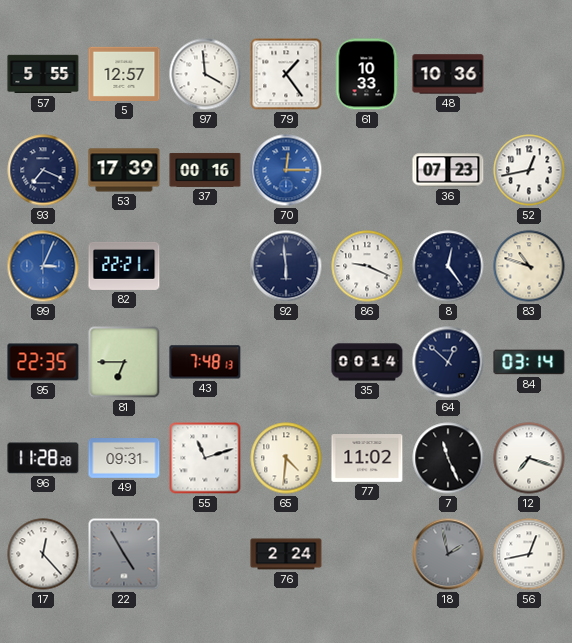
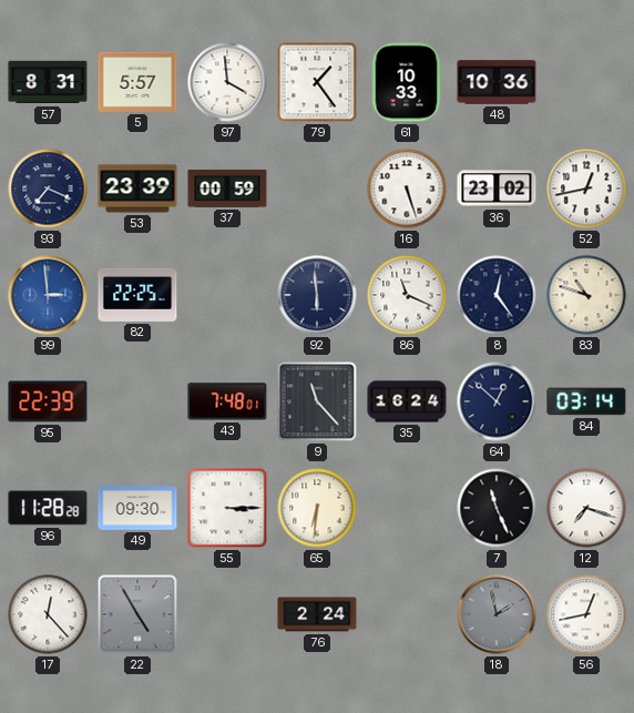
57: 5:55 -> 8:31
5: 12:57 -> 5:57
53: 17:39 -> 23:39
37: 00:16 -> 00:59
70: 12:15 -> none
16: none -> 5:27
36: 07:23 -> 23:02
99: 3:04 -> 2:59
82: 22:21 -> 22:25
86: 9:19 -> 11:19
95: 22:35 -> 22:39
81: 6:45 -> none
43: 7:48:13 -> 7:48:01
9: none -> 11:23
35: 00:14 -> 16:24
49: 09:31 -> 09:30
55: 11:12 -> 3:15
65: 4:31 -> 6:31
77: 11:02 -> none
